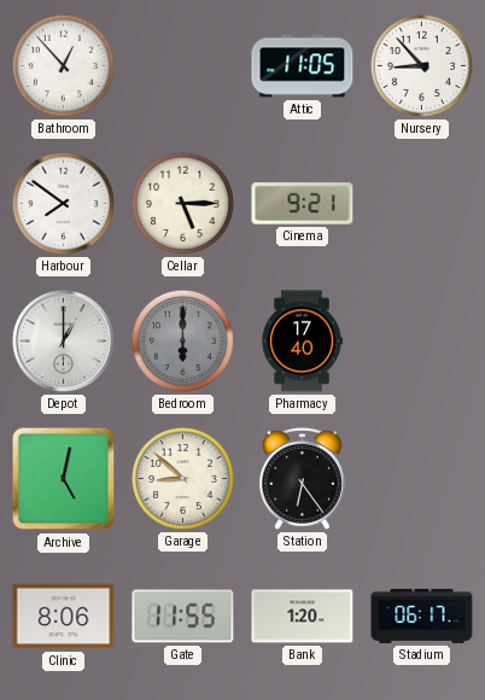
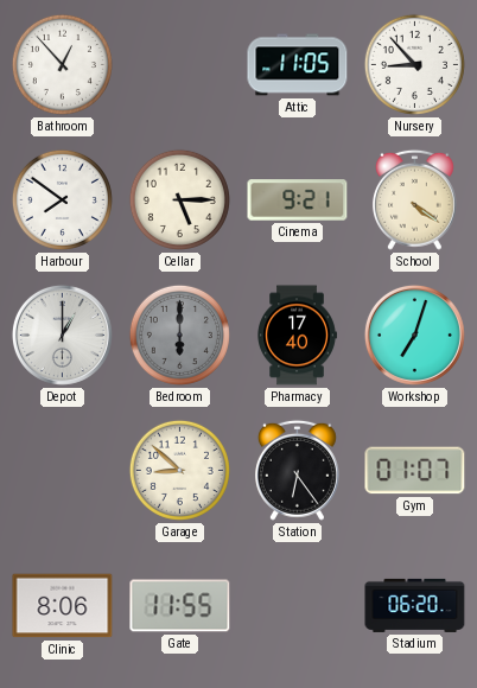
School: none -> 4:21
Workshop: none -> 7:03
Archive: 5:02 -> none
Gym: none -> 01:07
Bank: 1:20 -> none
Stadium: 06:17 -> 06:20
